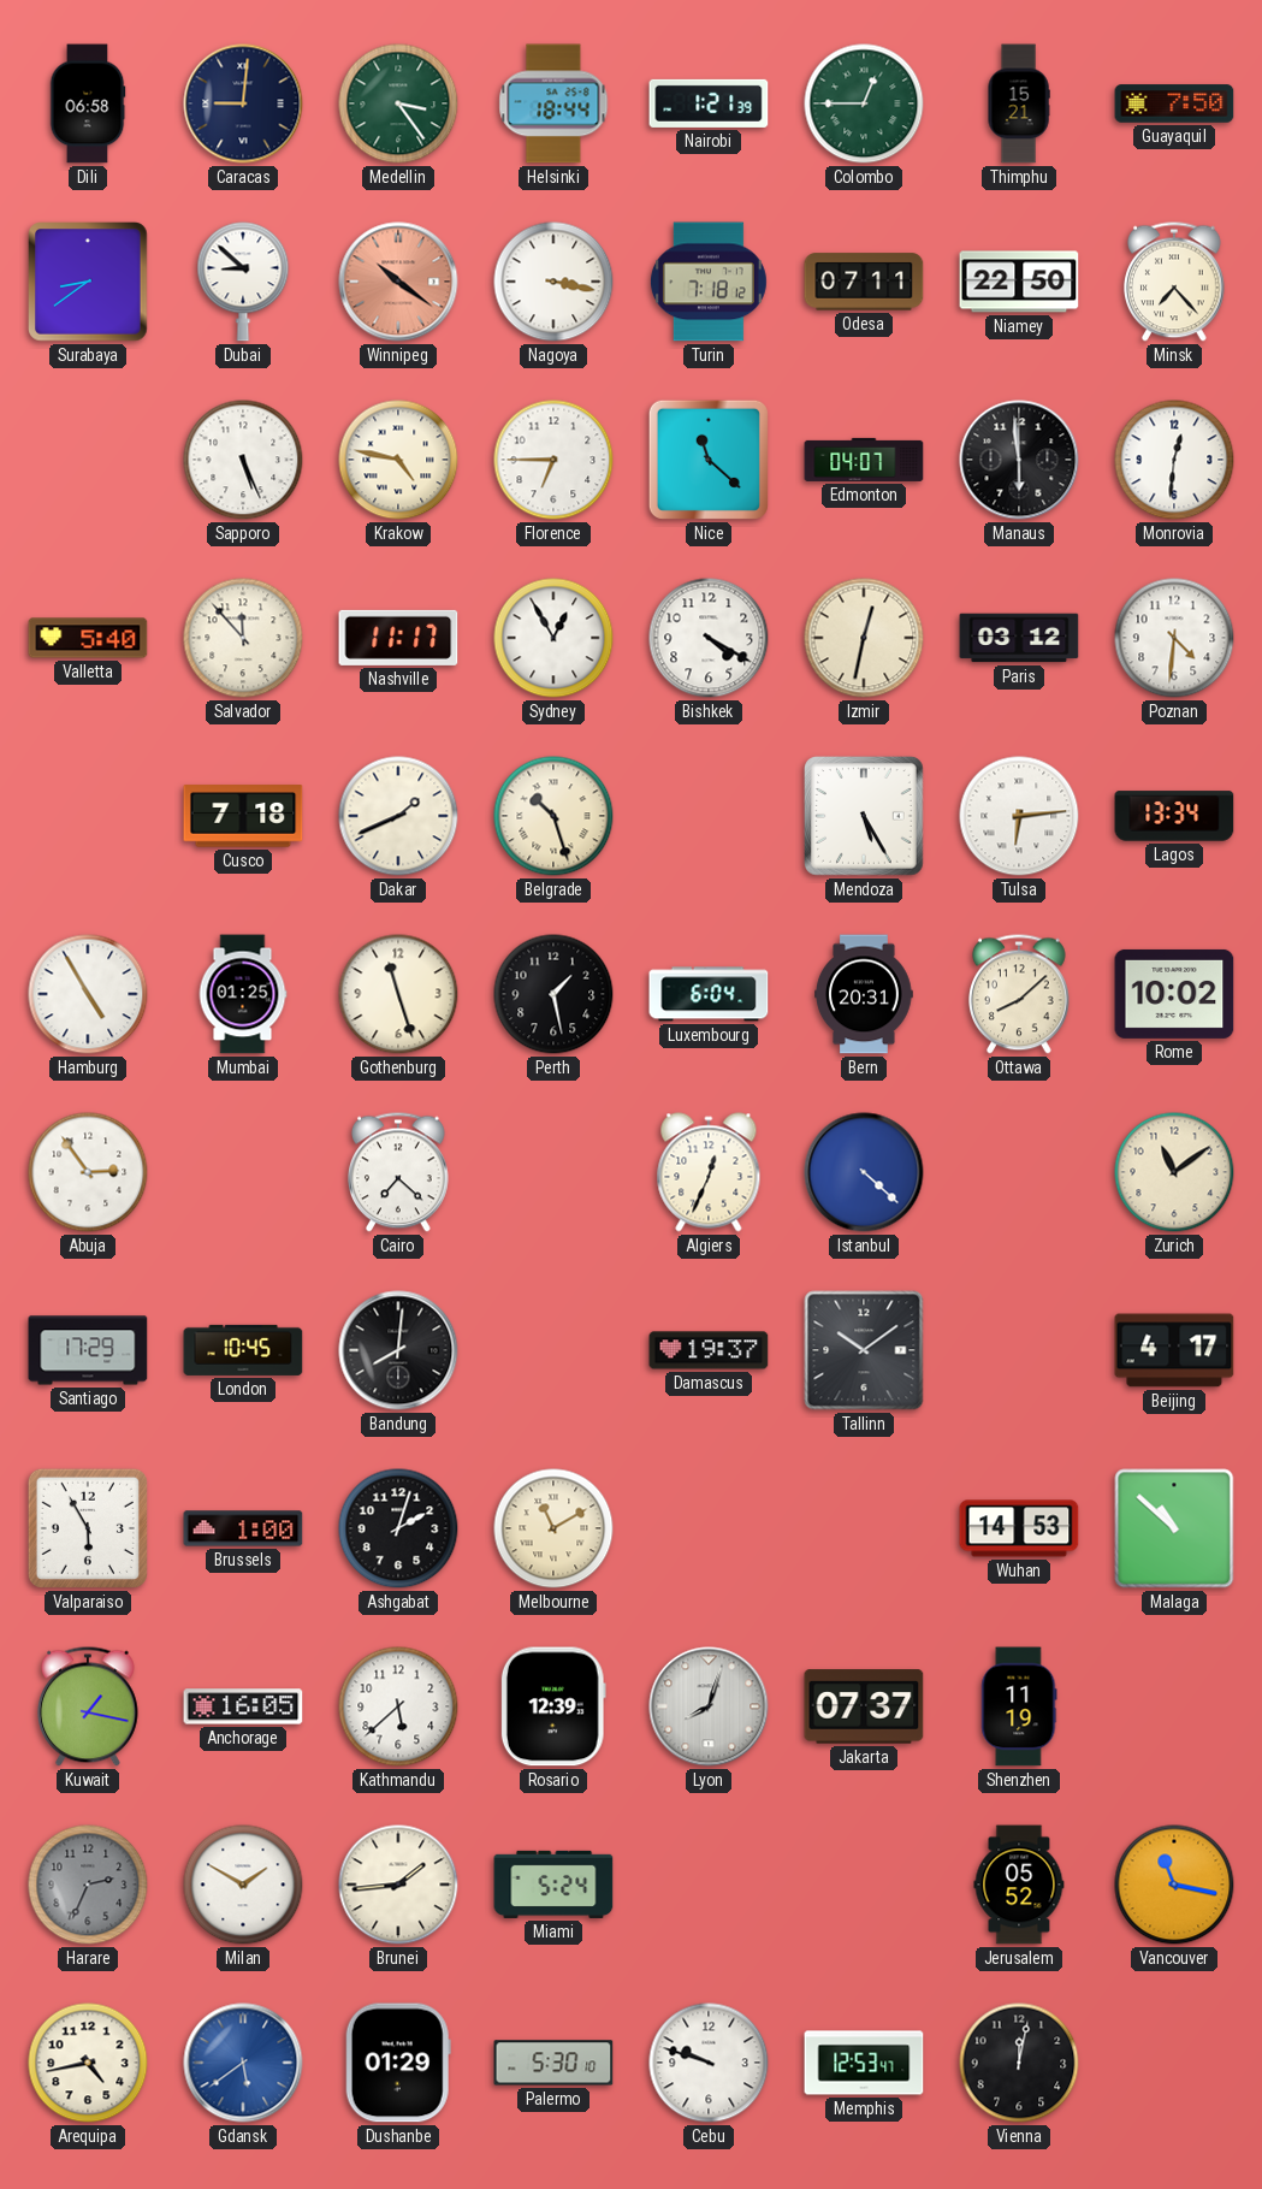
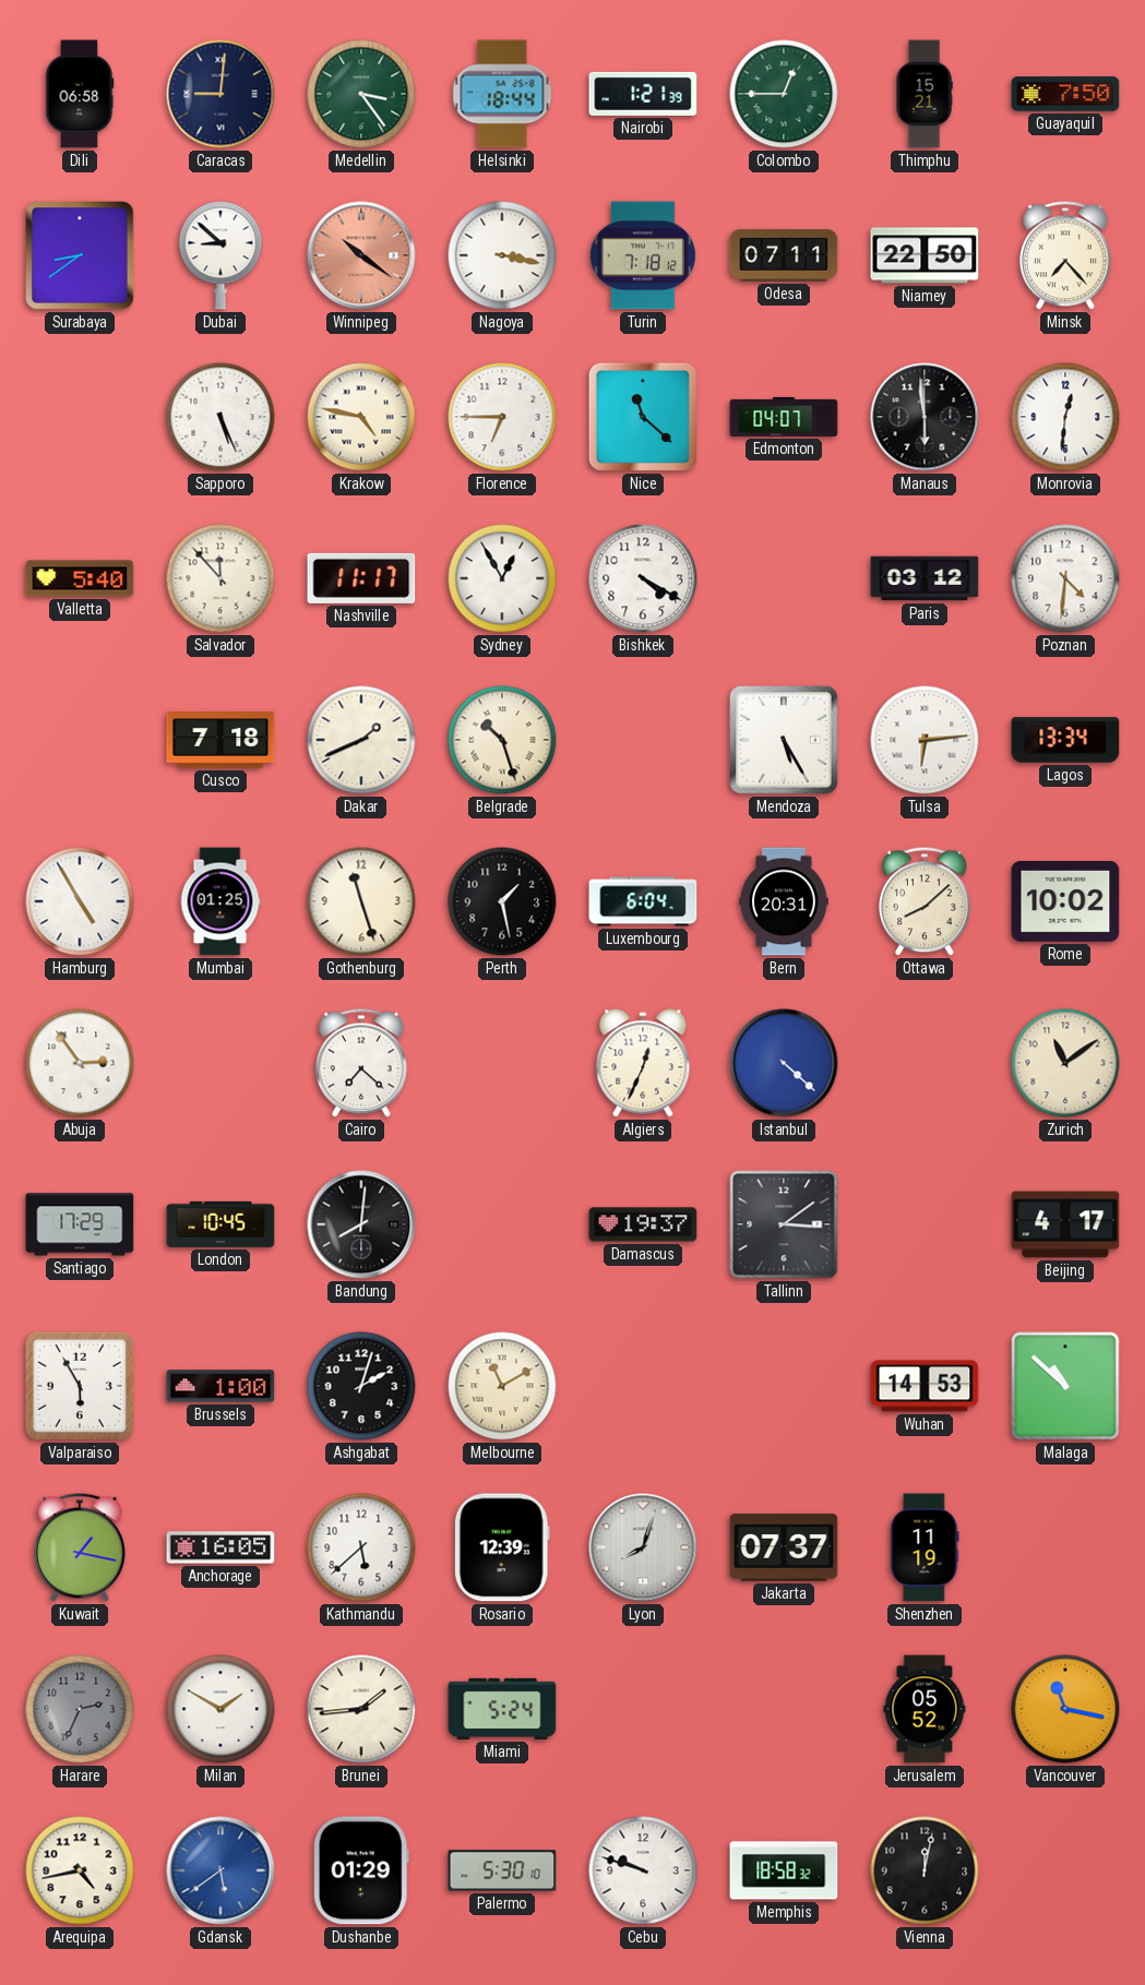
Izmir: 12:32 -> none
Tallinn: 10:09 -> 3:09
Memphis: 12:53 -> 18:58
